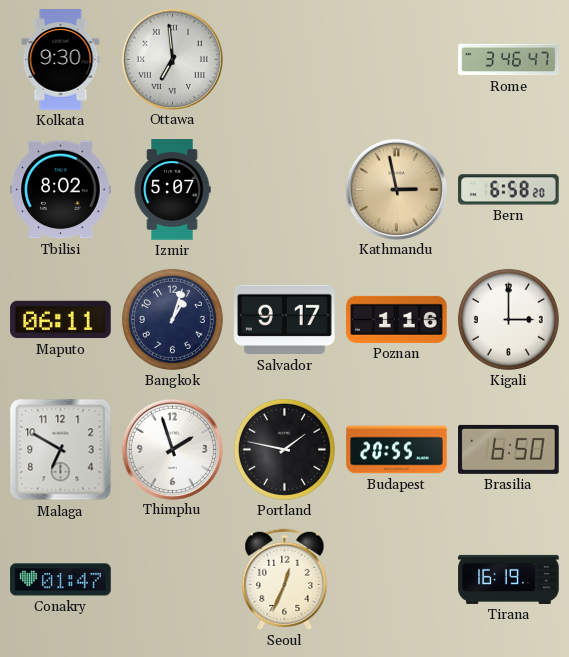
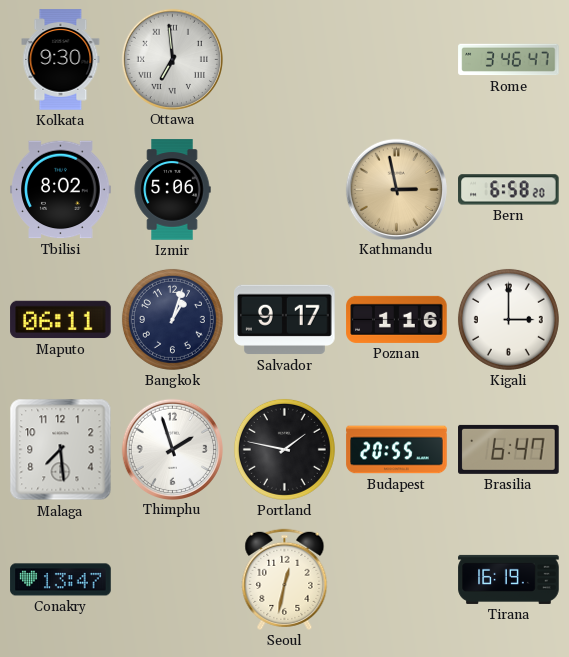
Izmir: 5:07 -> 5:06
Malaga: 6:50 -> 7:29
Brasilia: 6:50 -> 6:47
Conakry: 01:47 -> 13:47
Seoul: 12:34 -> 12:32
